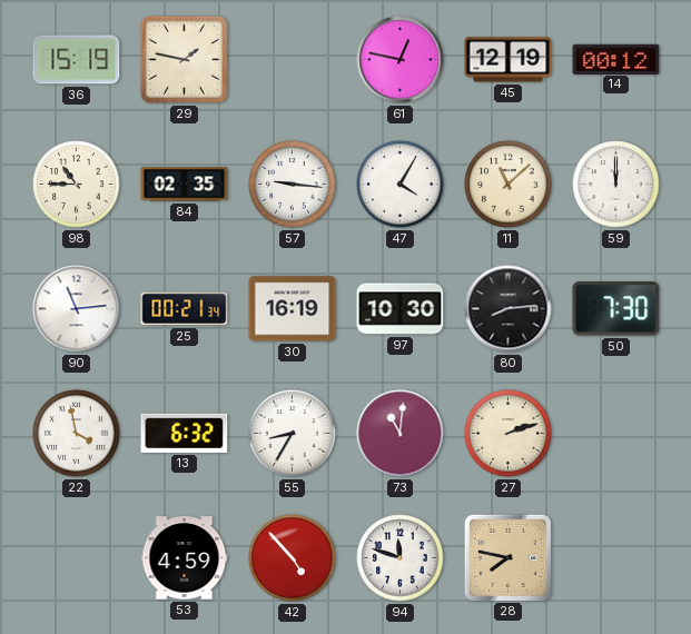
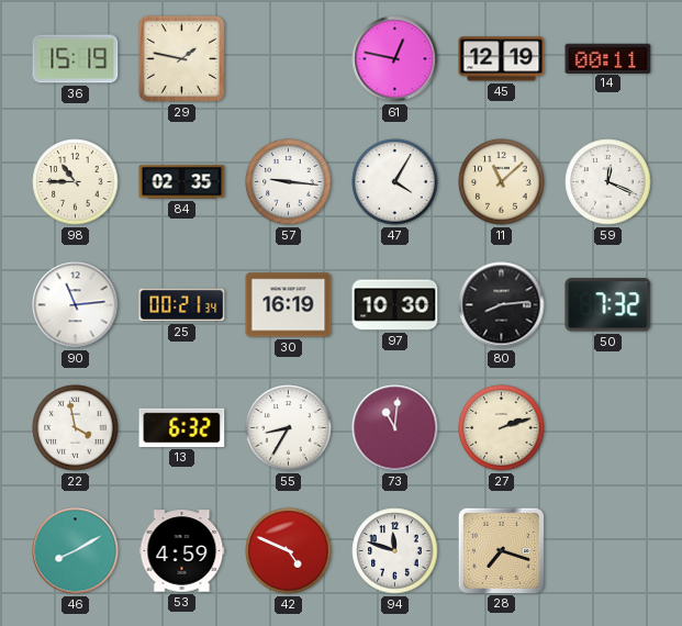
14: 00:12 -> 00:11
59: 12:00 -> 12:19
50: 7:30 -> 7:32
46: none -> 8:10
42: 4:53 -> 4:49
28: 7:47 -> 7:18
